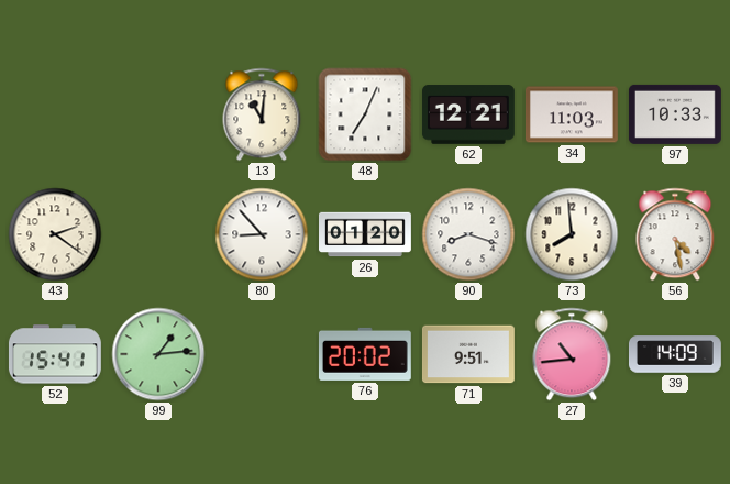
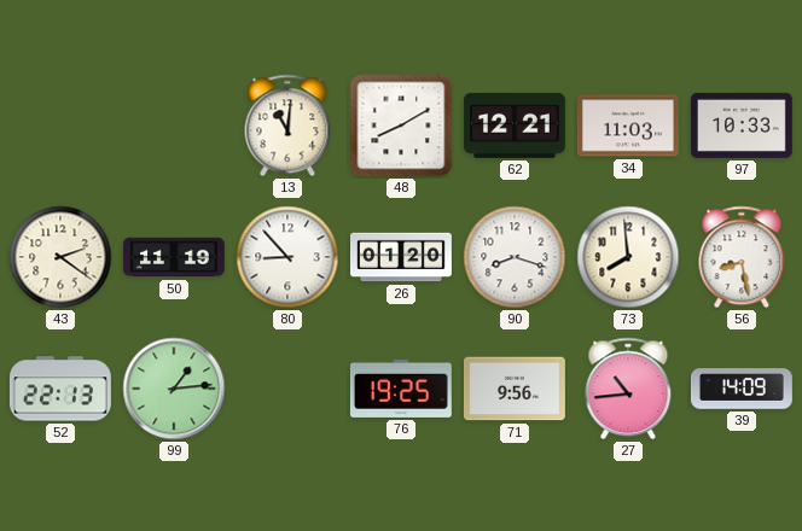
48: 7:04 -> 8:10
50: none -> 11:19
56: 4:28 -> 8:28
52: 15:41 -> 22:13
76: 20:02 -> 19:25
71: 9:51 -> 9:56
